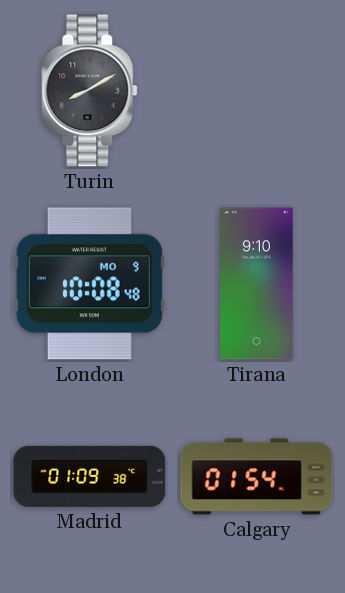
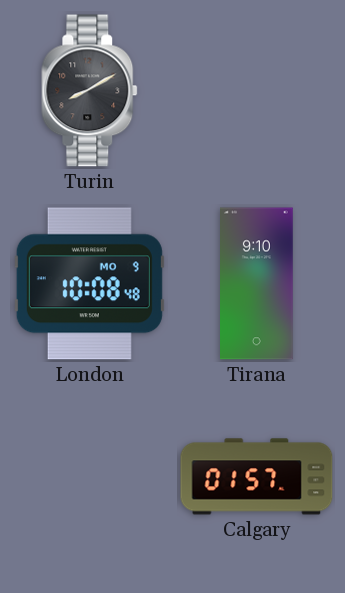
Madrid: 01:09 -> none
Calgary: 01:54 -> 01:57
